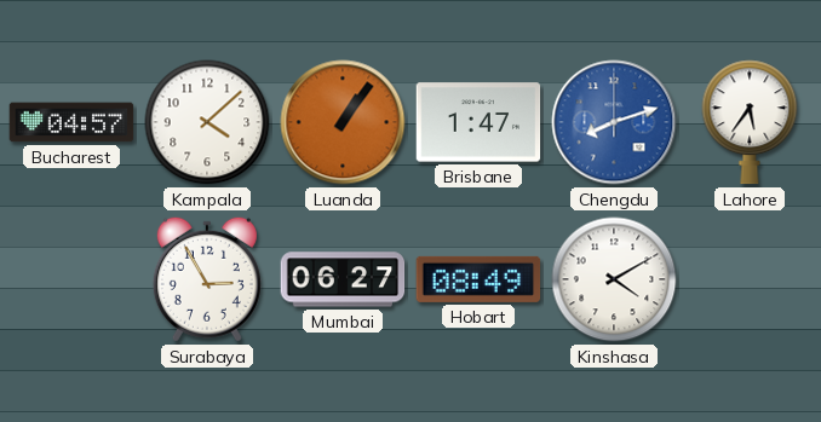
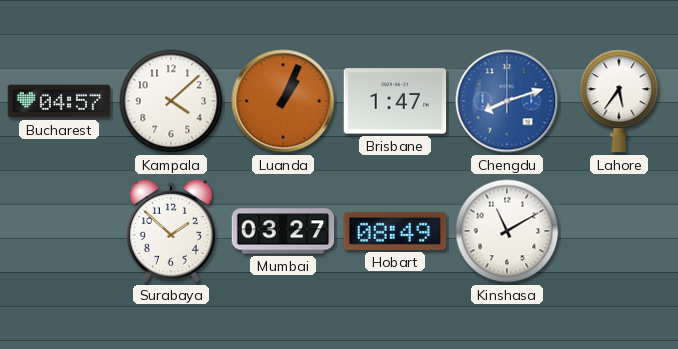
Luanda: 1:06 -> 1:04
Surabaya: 2:55 -> 1:52
Mumbai: 06:27 -> 03:27
Kinshasa: 4:10 -> 11:10
